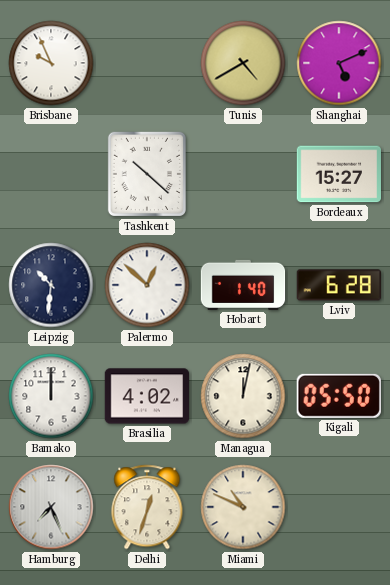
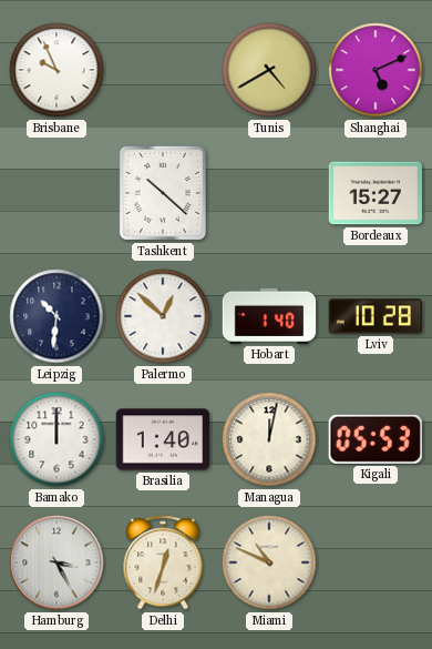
Lviv: 6:28 -> 10:28
Brasilia: 4:02 -> 1:40
Kigali: 05:50 -> 05:53
Hamburg: 7:26 -> 3:25
